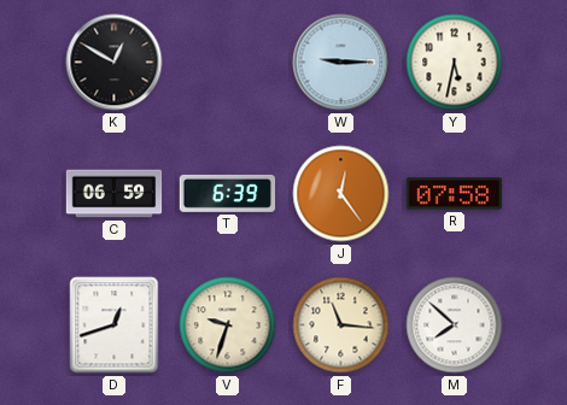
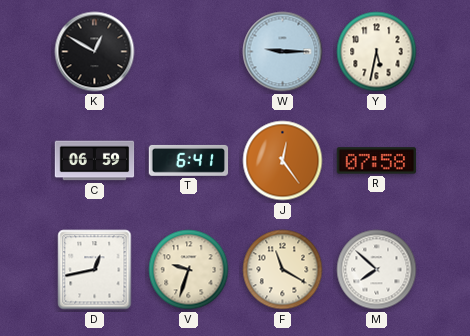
T: 6:39 -> 6:41
D: 12:42 -> 12:43
F: 11:16 -> 11:20
